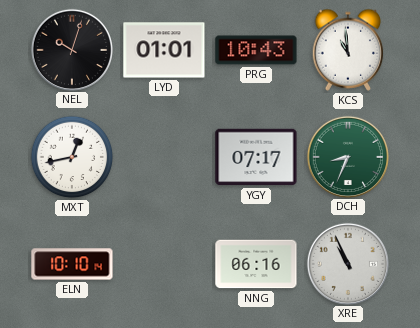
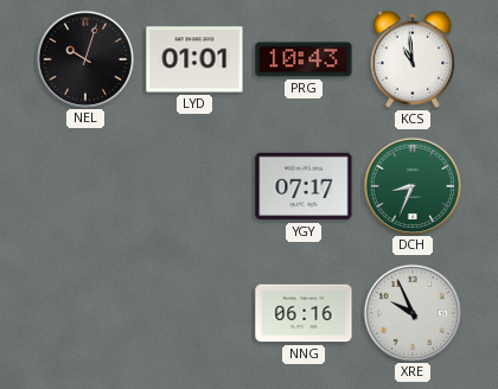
MXT: 12:43 -> none
ELN: 10:10 -> none
XRE: 10:56 -> 9:56
